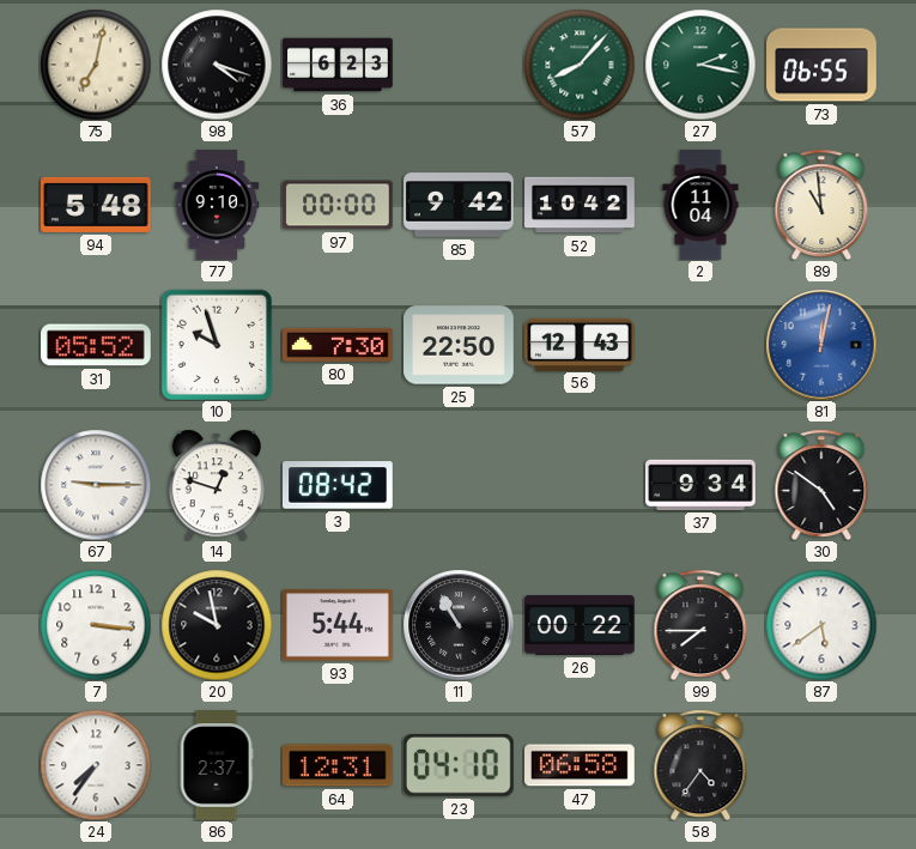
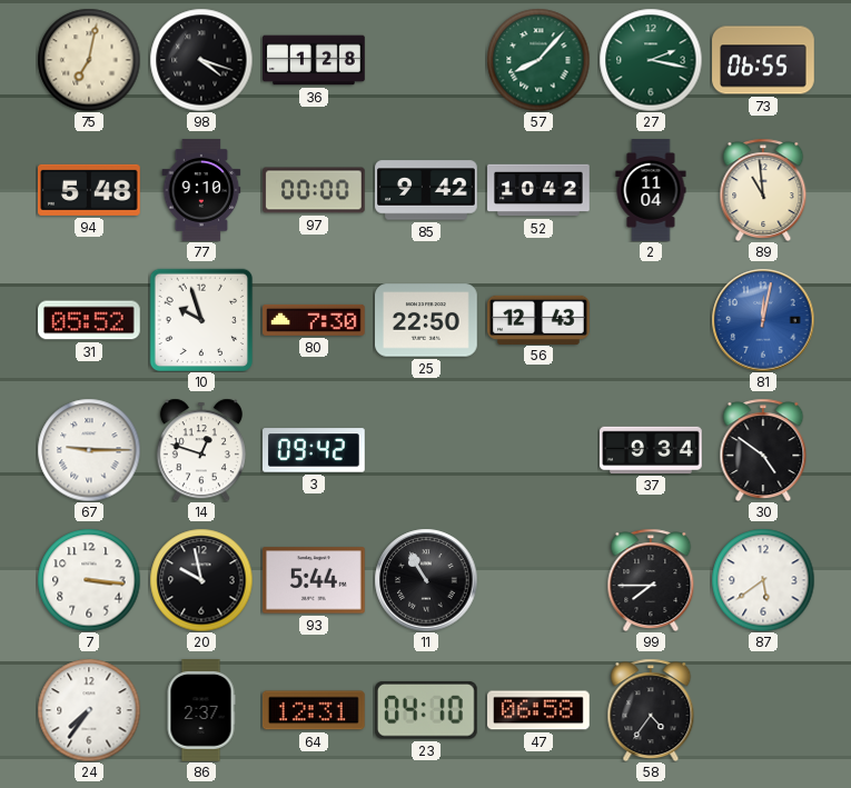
36: 6:23 -> 1:28
3: 08:42 -> 09:42
26: 00:22 -> none
